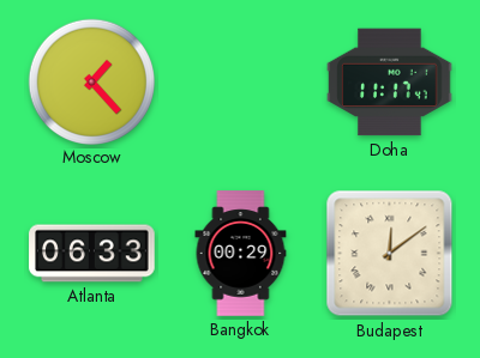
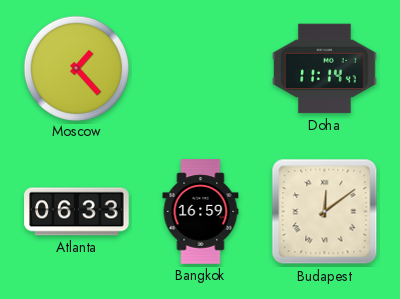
Doha: 11:17 -> 11:14
Bangkok: 00:29 -> 16:59
